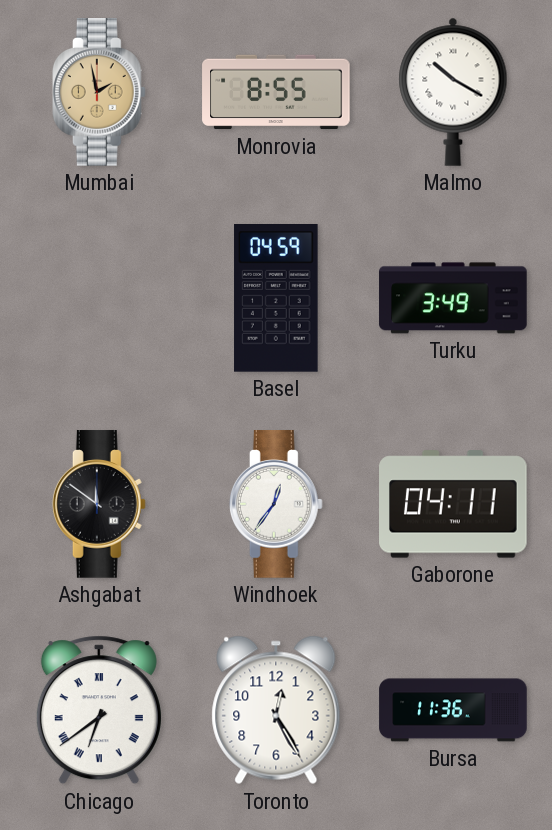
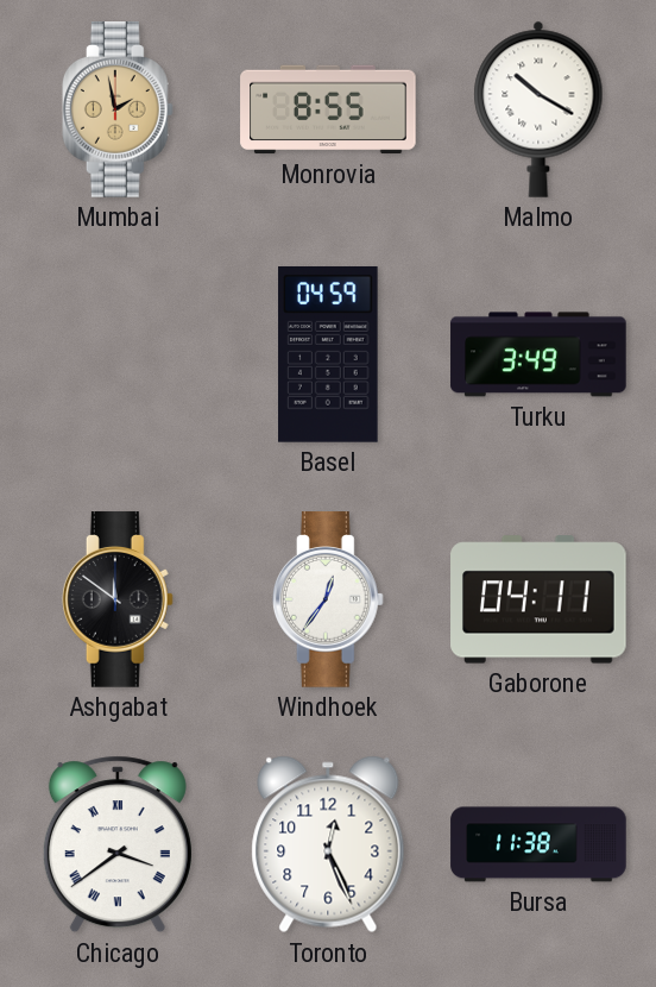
Chicago: 6:39 -> 3:39
Toronto: 12:25 -> 12:26
Bursa: 11:36 -> 11:38
